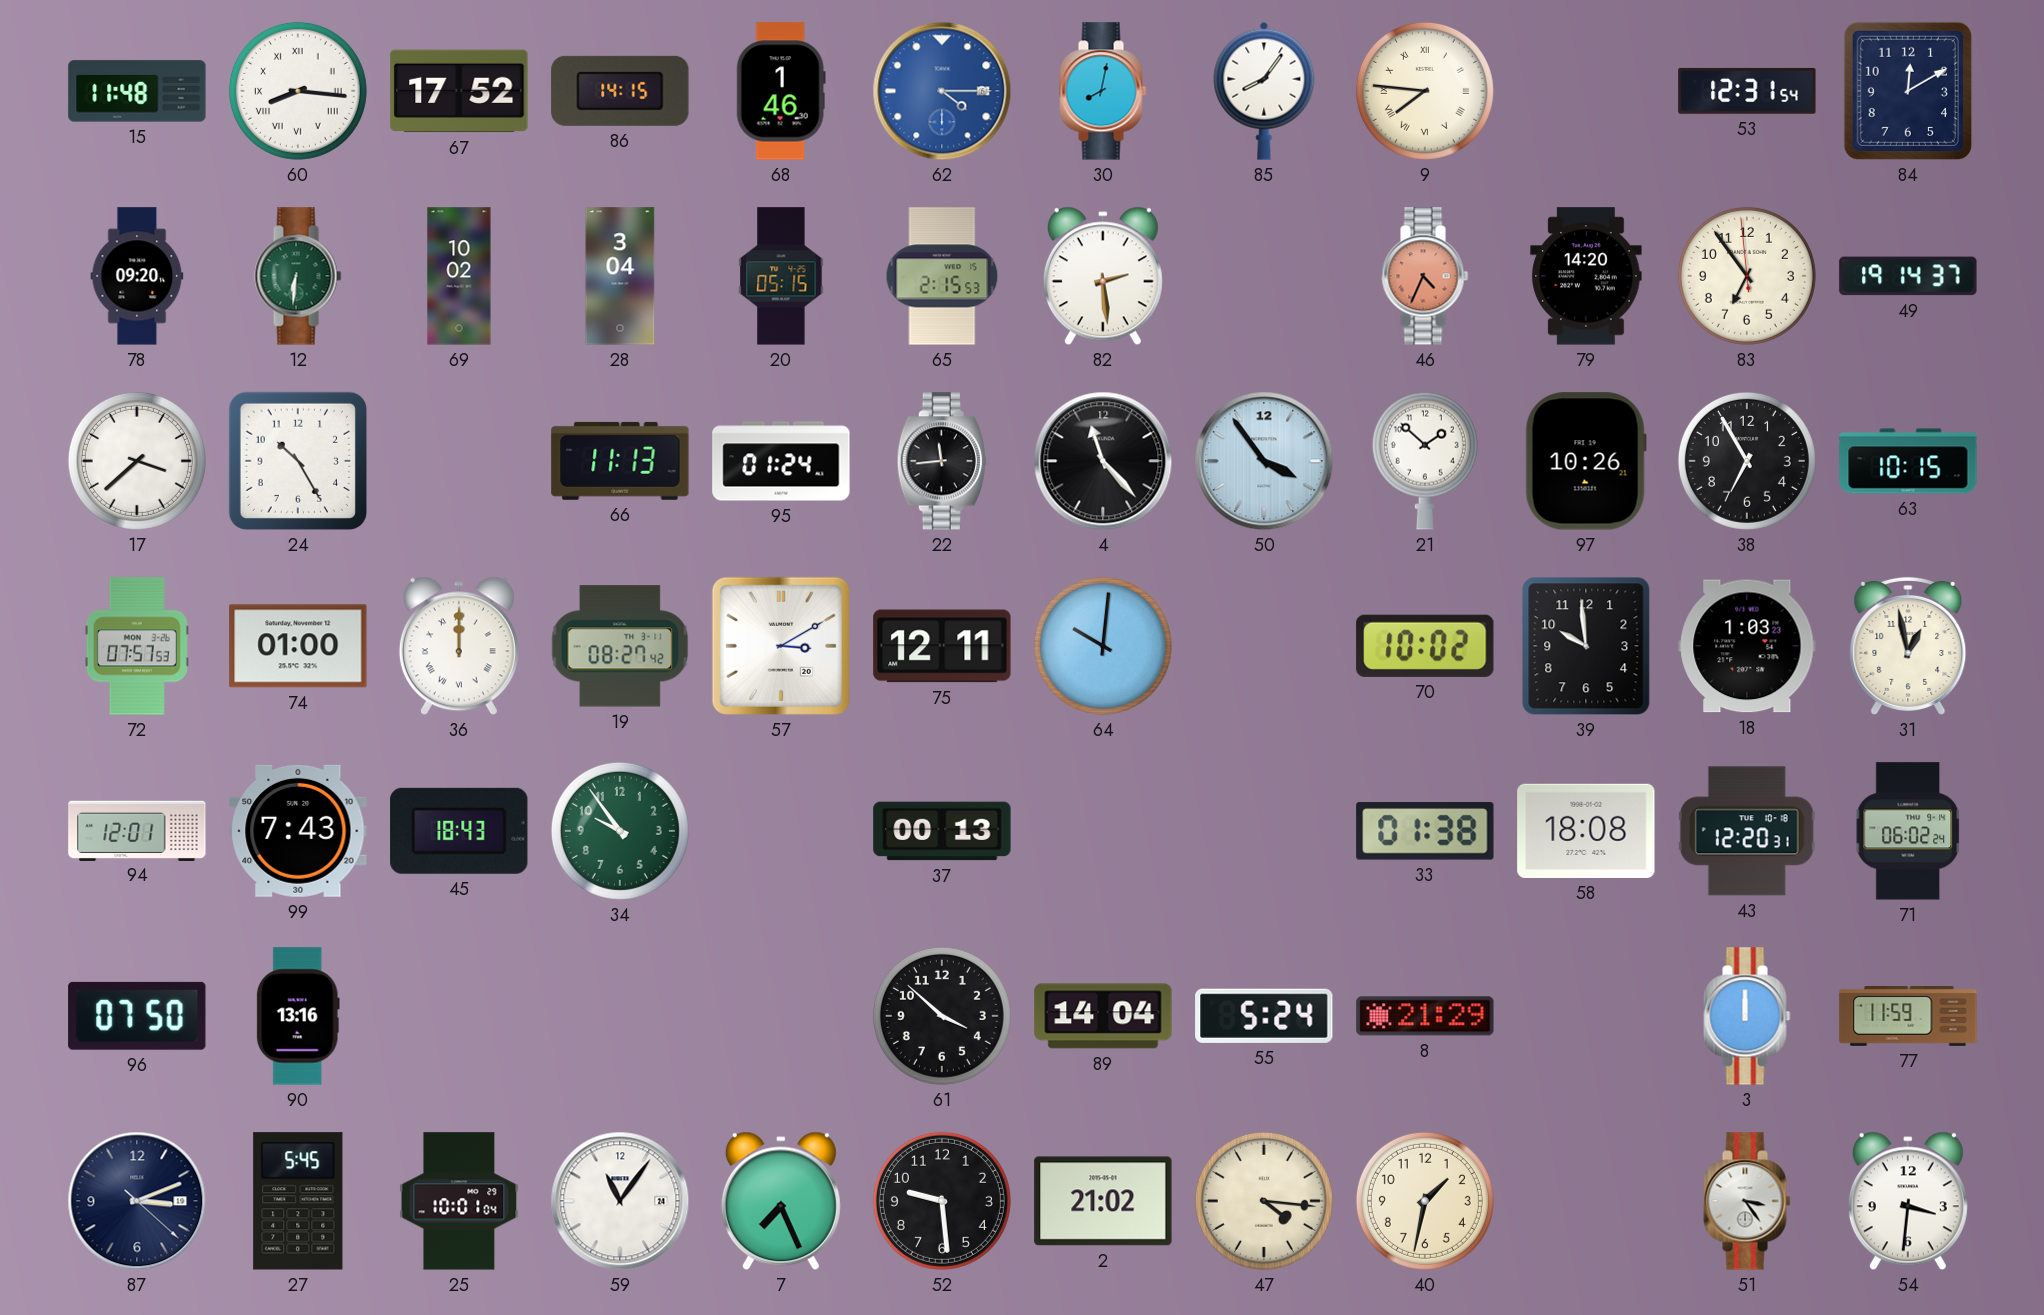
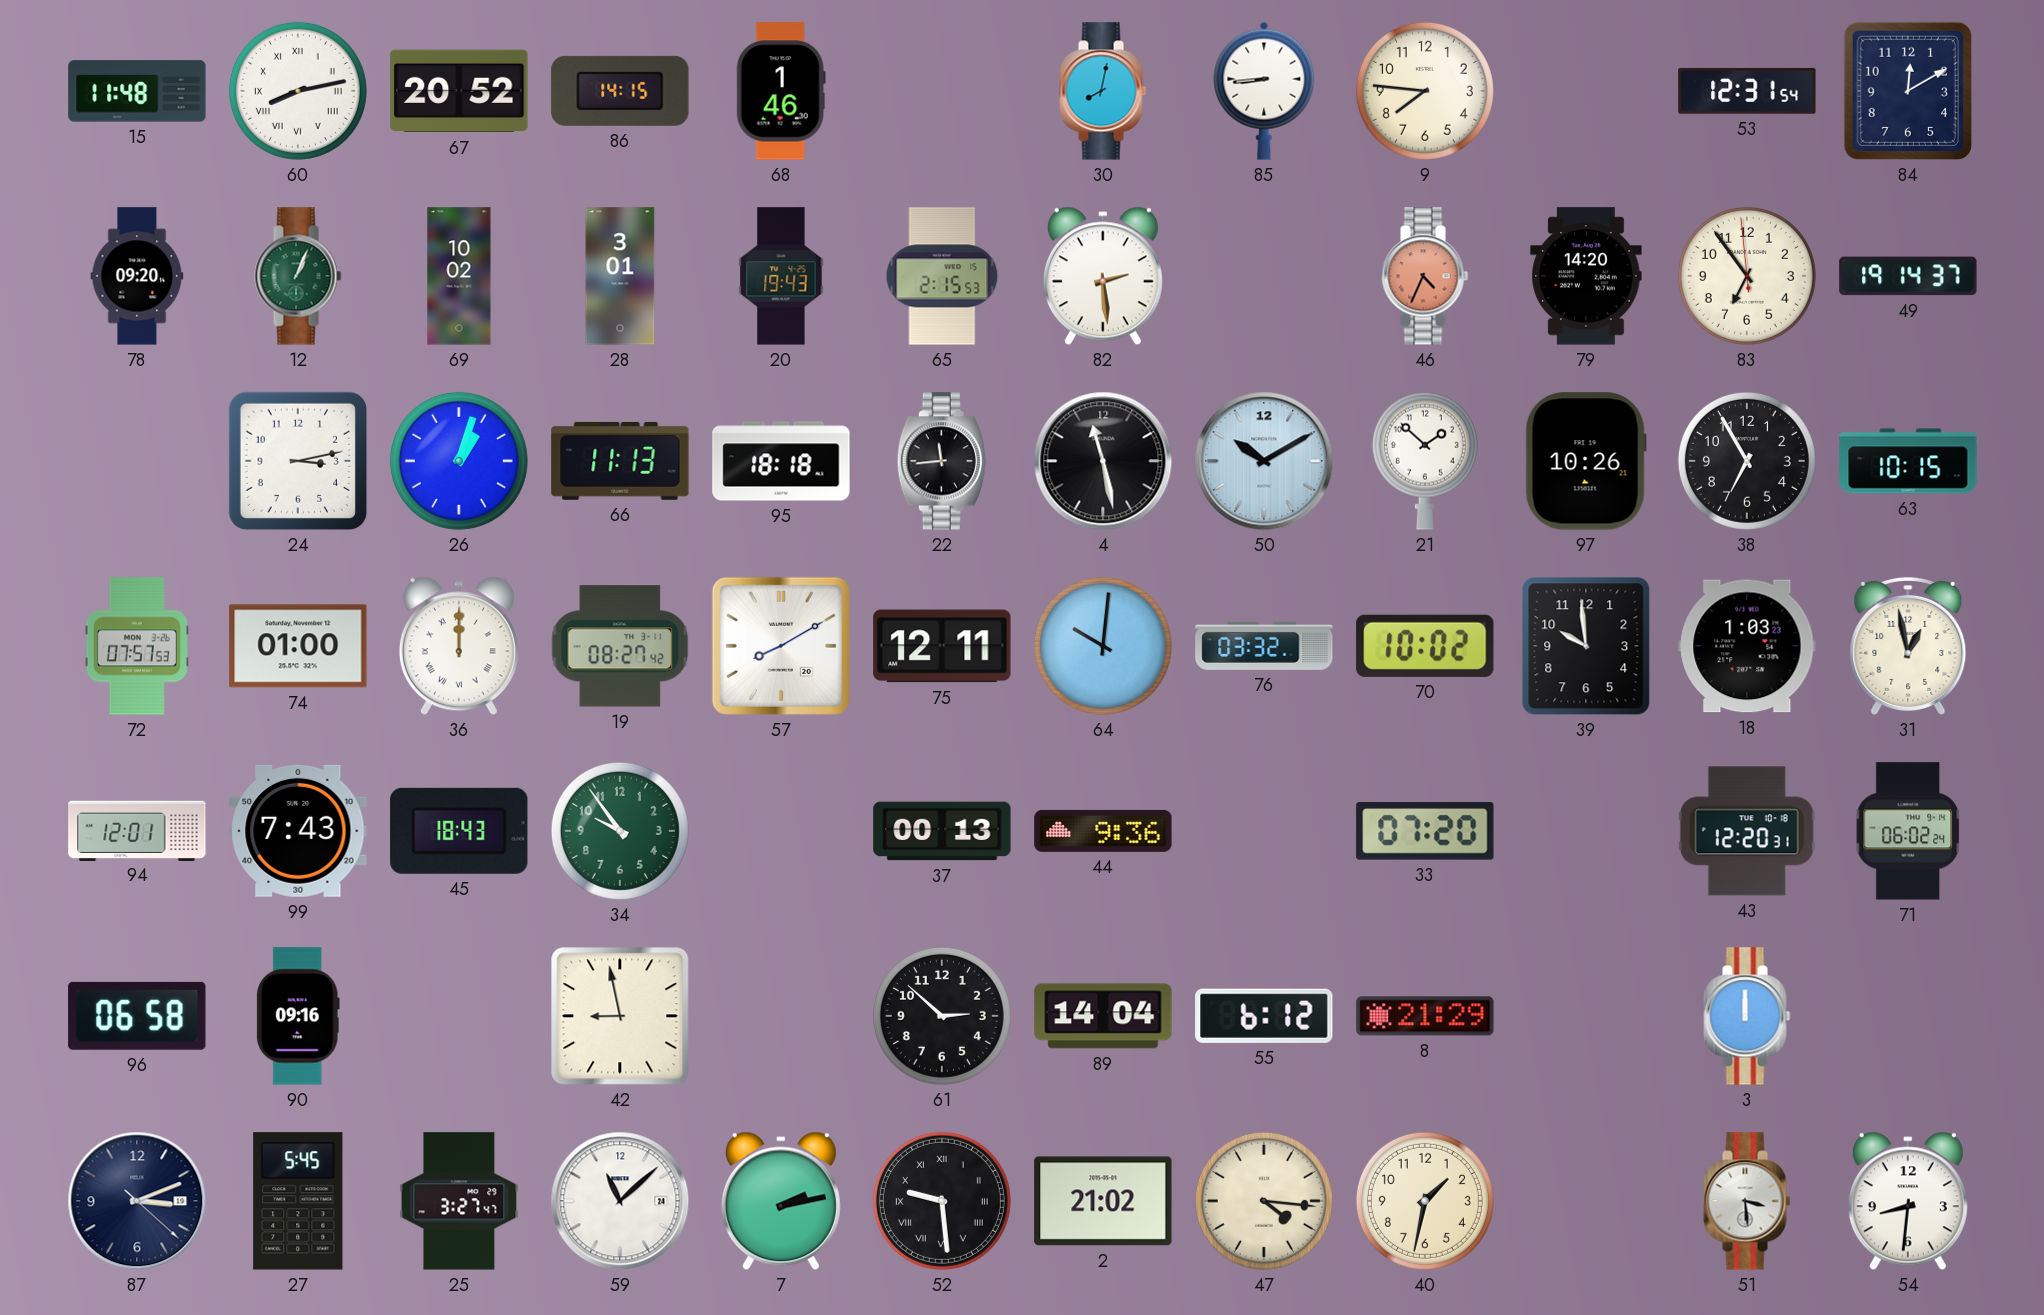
60: 8:16 -> 8:13
67: 17:52 -> 20:52
62: 4:15 -> none
85: 8:06 -> 8:44
9 numerals: Roman -> Arabic
12: 6:31 -> 1:04
28: 3:04 -> 3:01
20: 05:15 -> 19:43
17: 3:38 -> none
24: 10:25 -> 3:13
26: none -> 1:03
95: 01:24 -> 18:18
4: 11:23 -> 11:28
50: 3:54 -> 10:10
57: 3:10 -> 8:10
76: none -> 03:32
44: none -> 9:36
33: 01:38 -> 07:20
58: 18:08 -> none
96: 07:50 -> 06:58
90: 13:16 -> 09:16
42: none -> 8:58
61: 3:52 -> 2:52
55: 5:24 -> 6:12
77: 11:59 -> none
25: 10:01 -> 3:27
59: 11:06 -> 11:08
7: 7:26 -> 2:13
52 numerals: Arabic -> Roman
51: 3:24 -> 3:29
54: 3:31 -> 8:31
